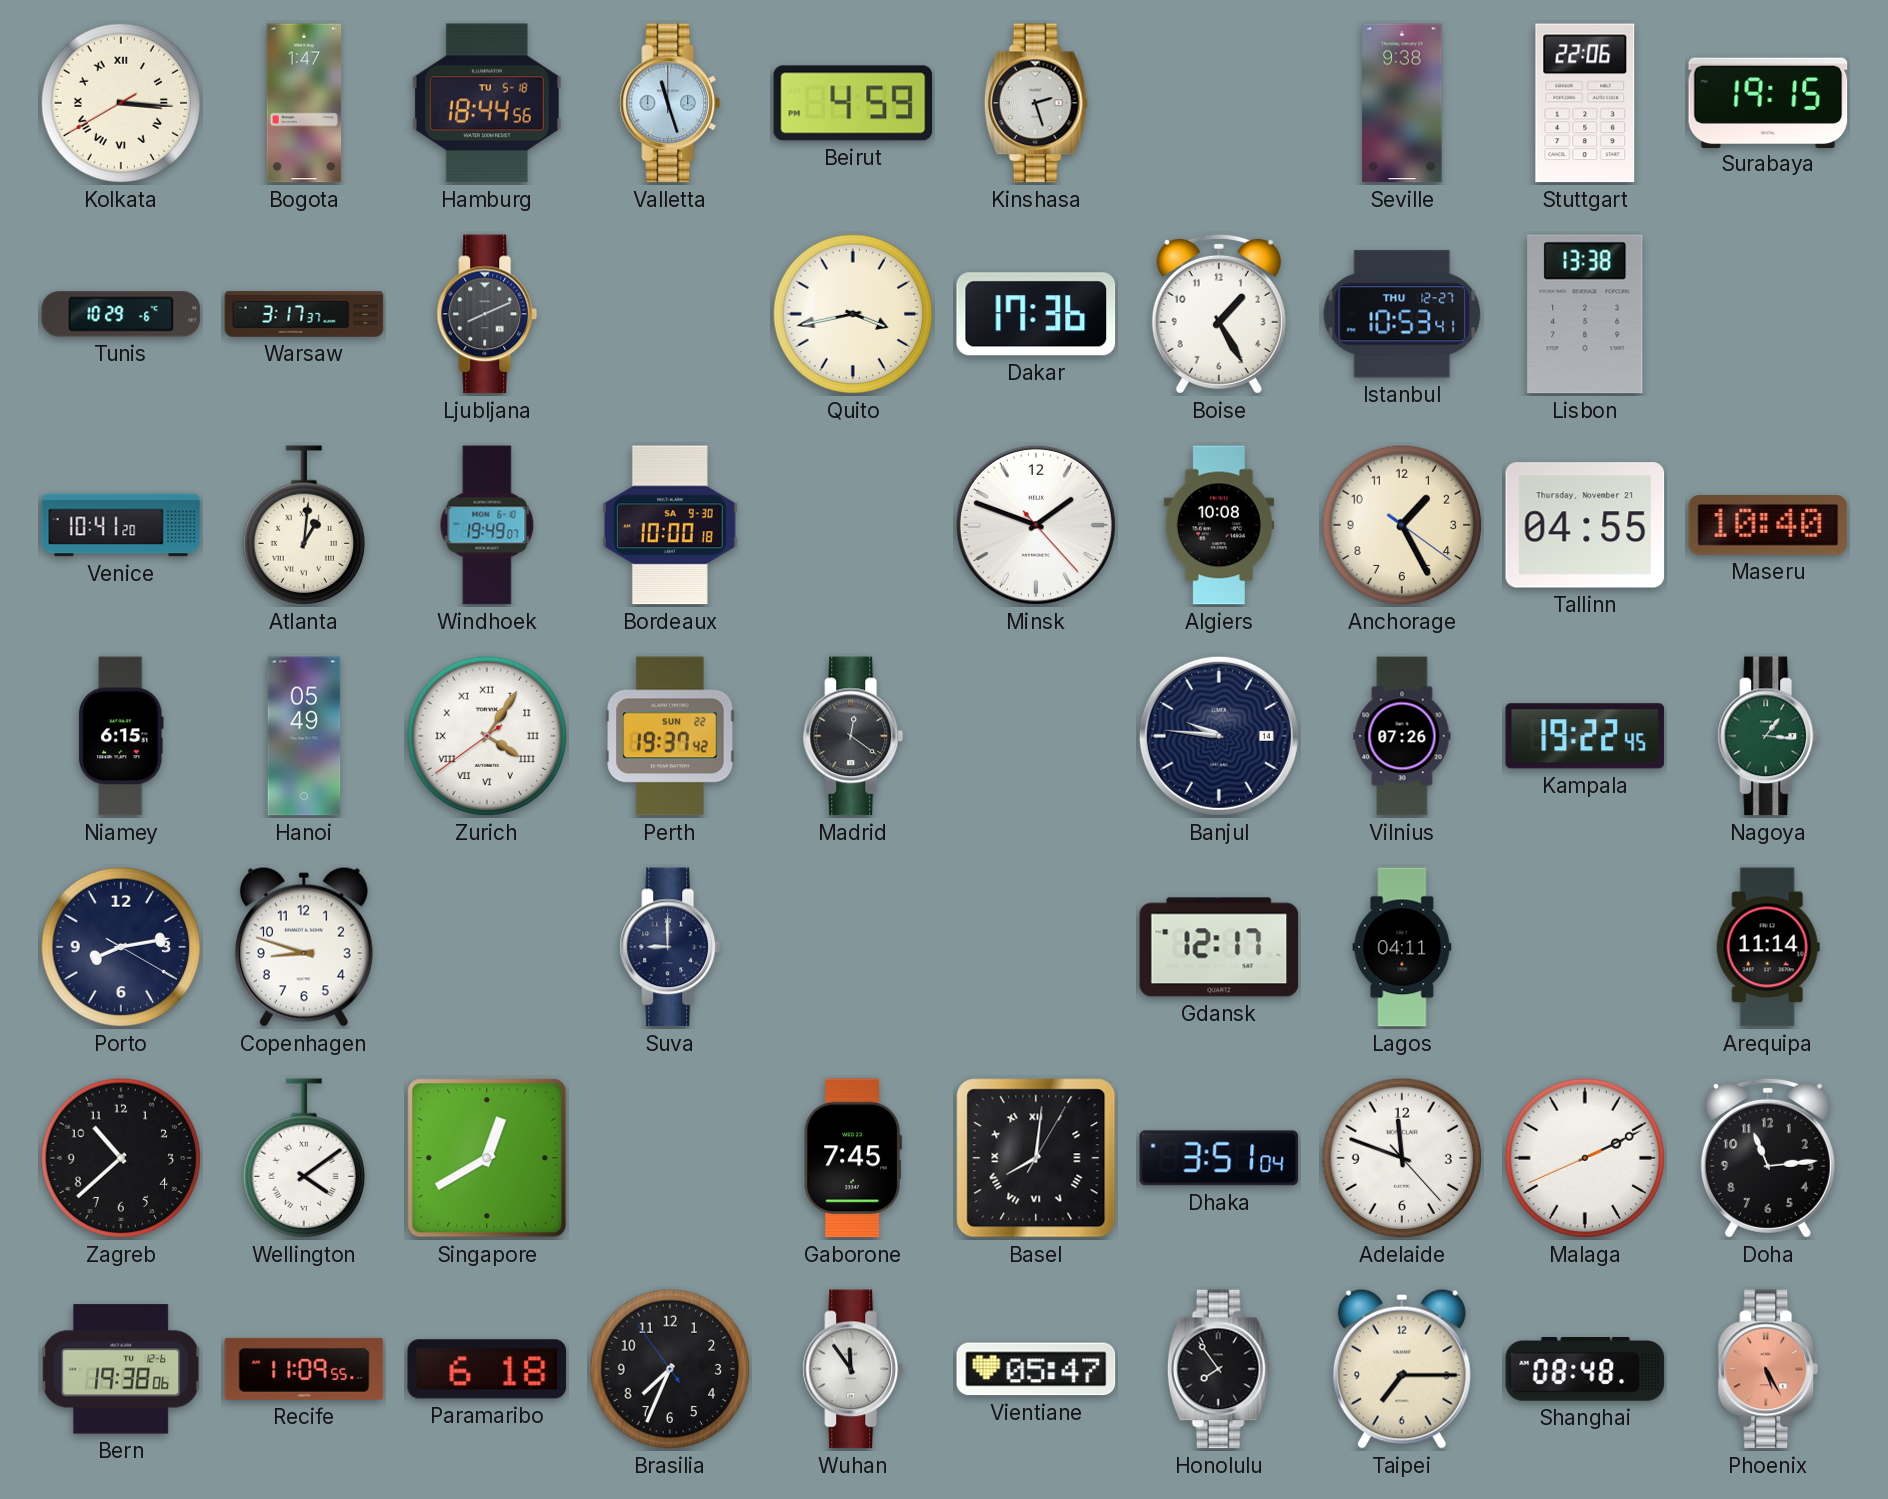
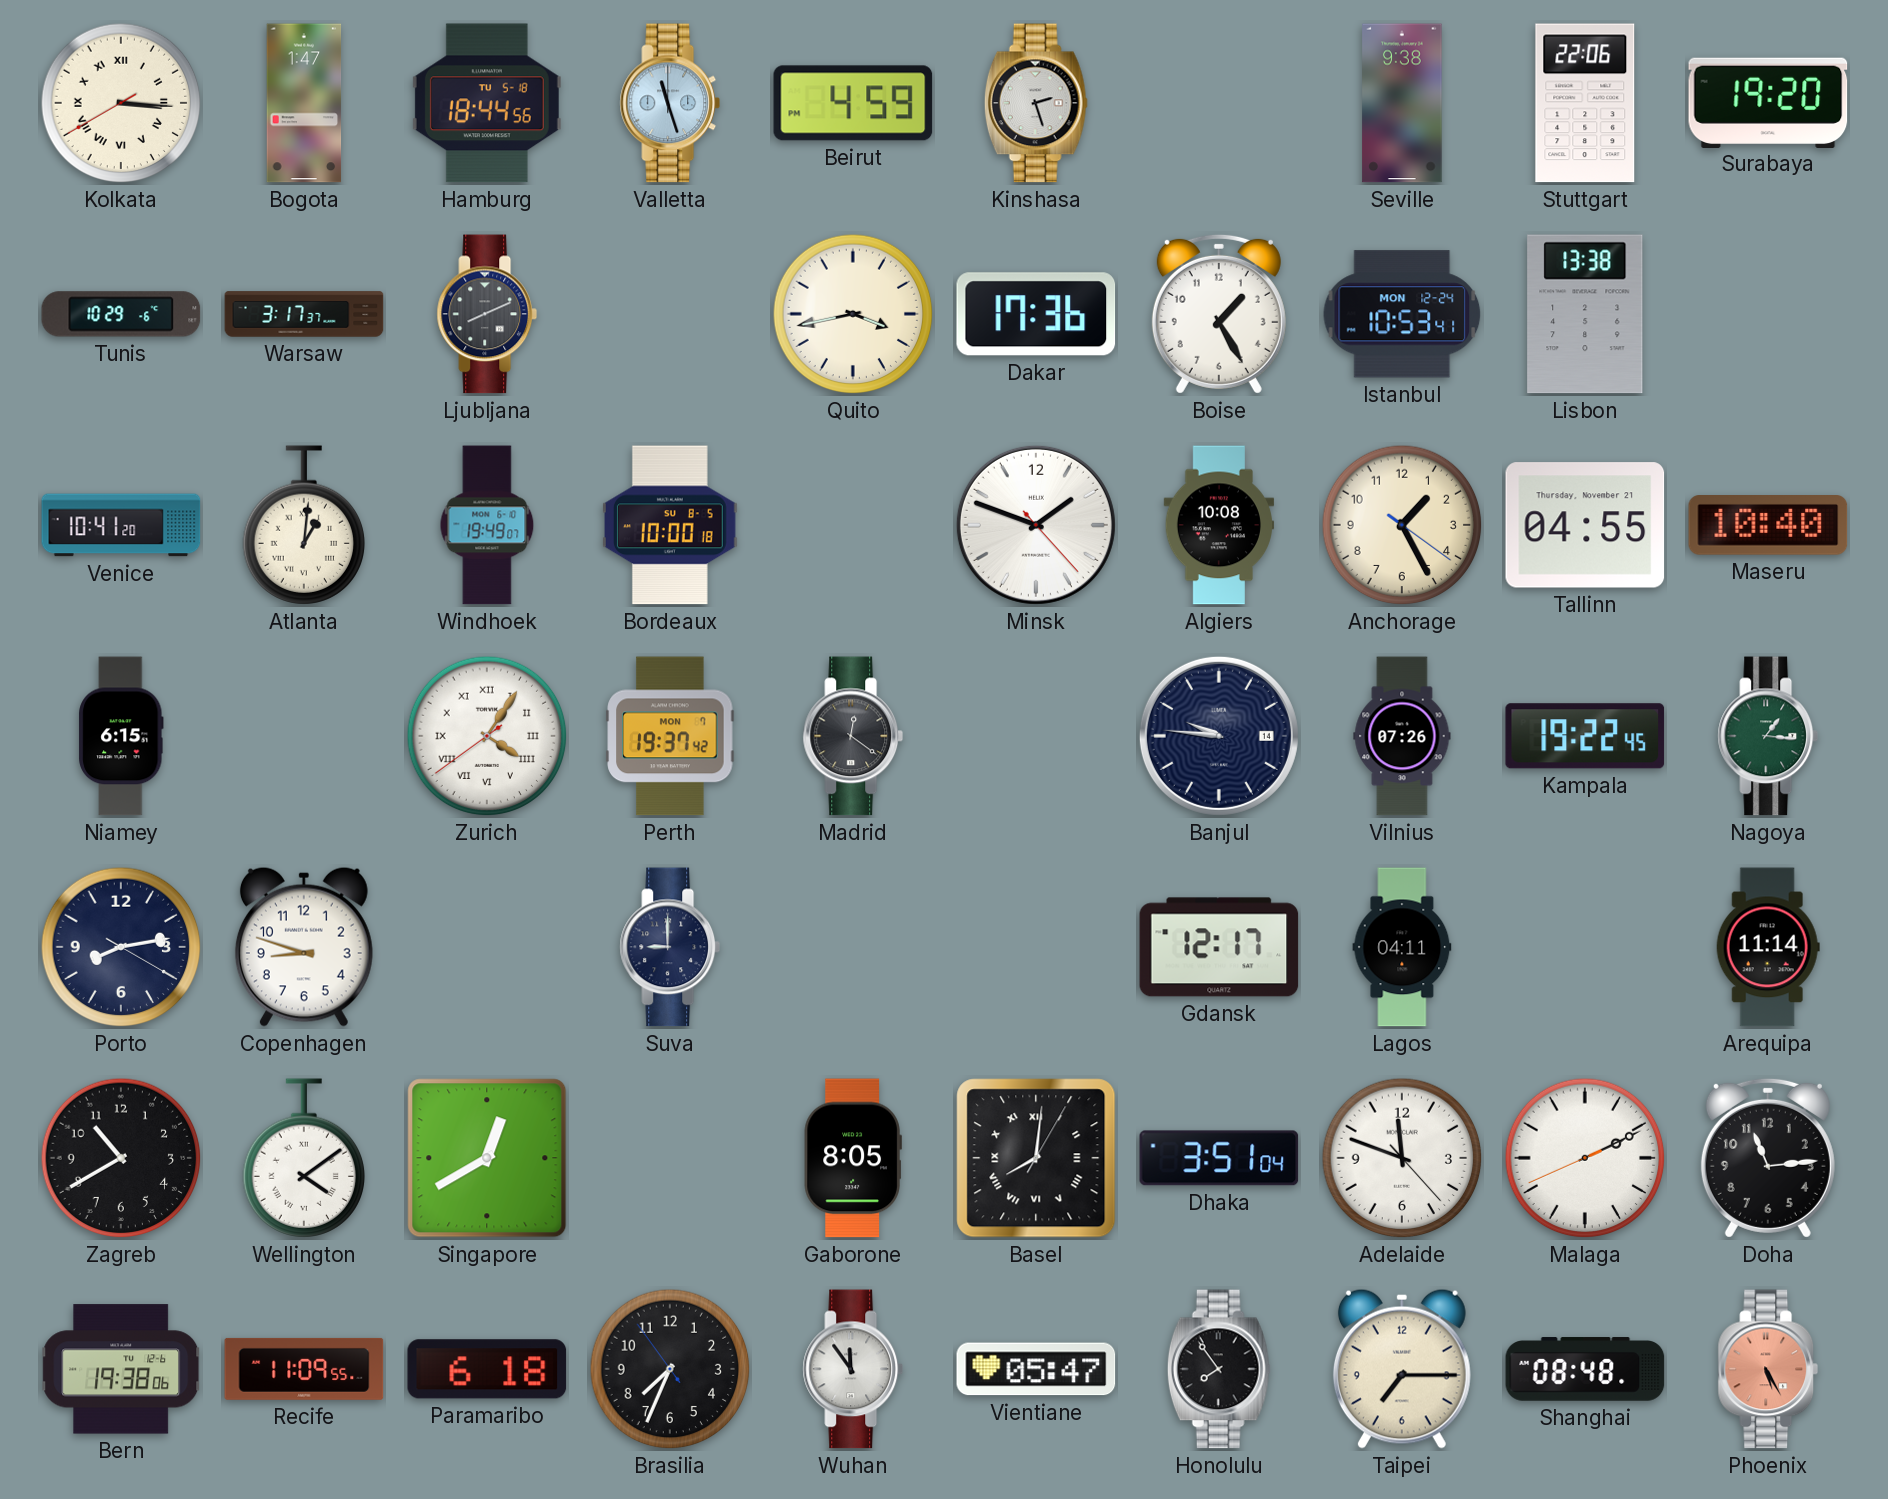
Surabaya: 19:15 -> 19:20
Istanbul date: THU 12-27 -> MON 12-24
Bordeaux date: SA 9-30 -> SU 8-5
Hanoi: 05:49 -> none
Perth date: SUN 22 -> MON 7
Zagreb: 10:38 -> 10:40
Gaborone: 7:45 -> 8:05
